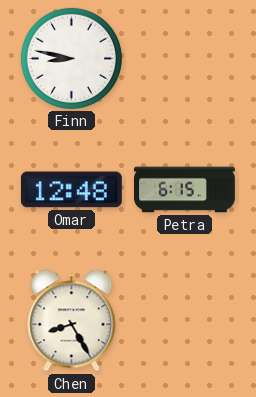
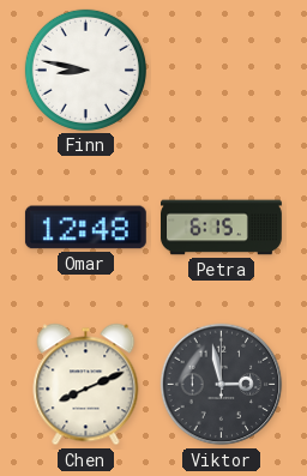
Chen: 8:25 -> 8:11
Viktor: none -> 2:58
